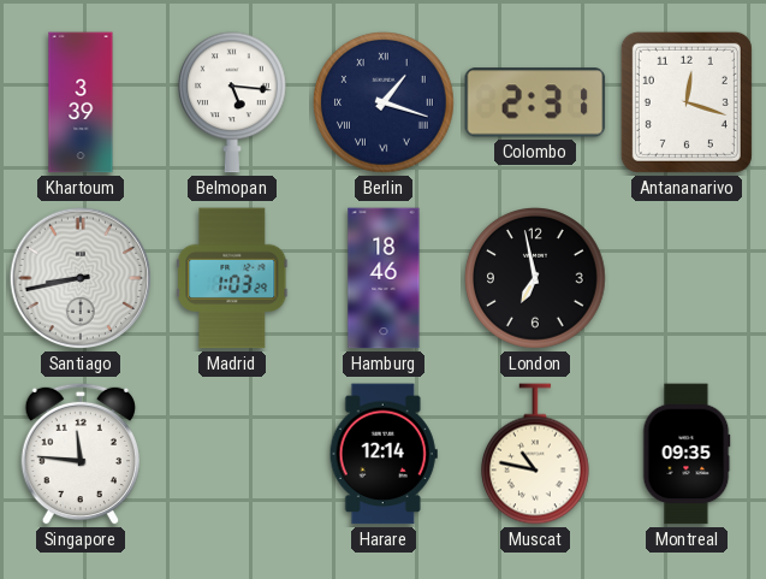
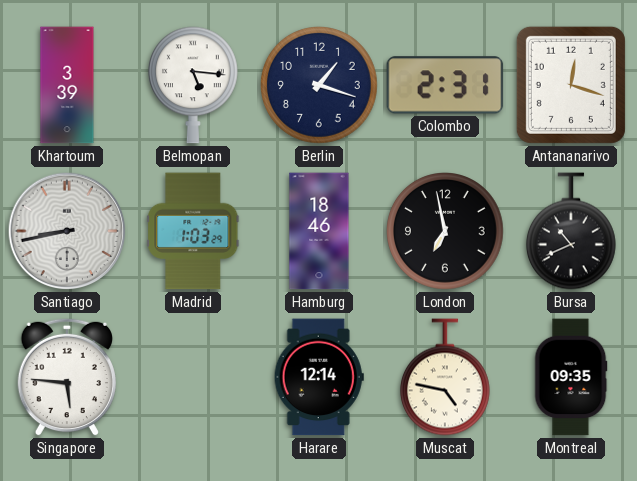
Berlin numerals: Roman -> Arabic
Bursa: none -> 10:41
Singapore: 11:46 -> 5:46
Muscat: 10:47 -> 4:47
